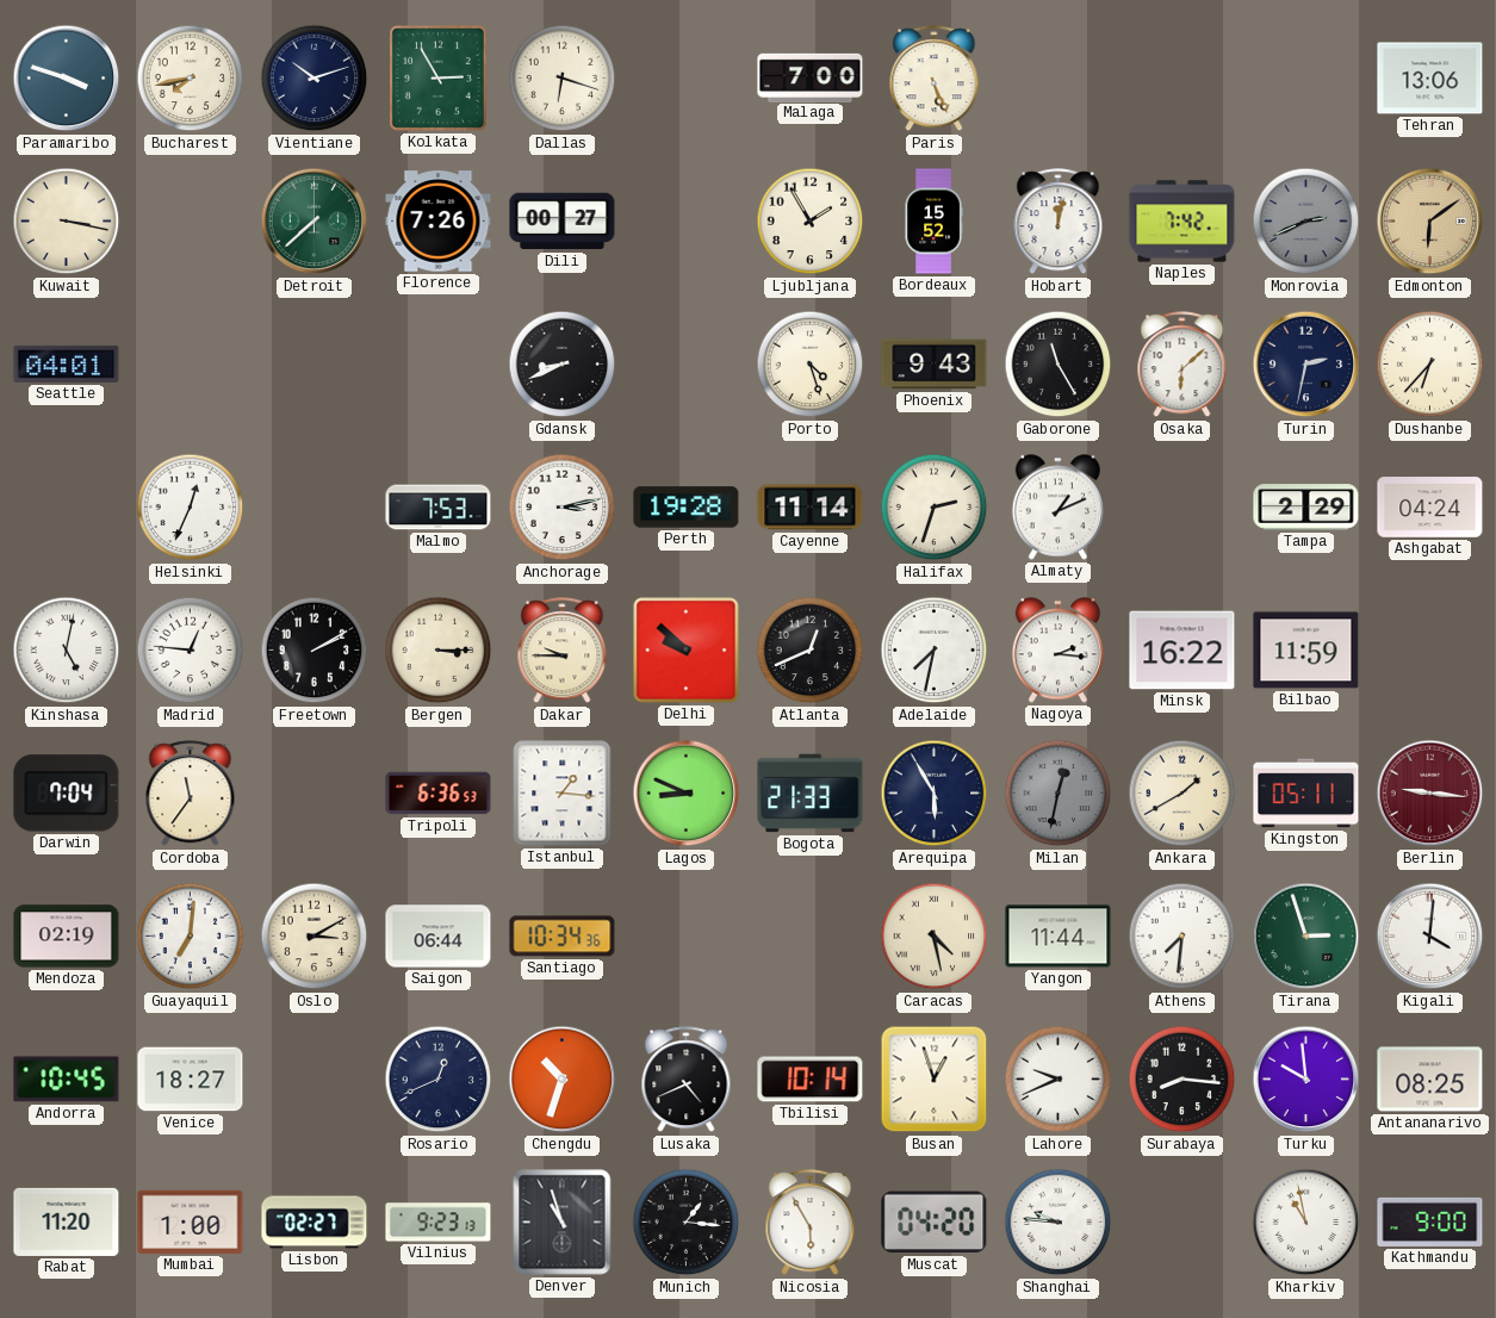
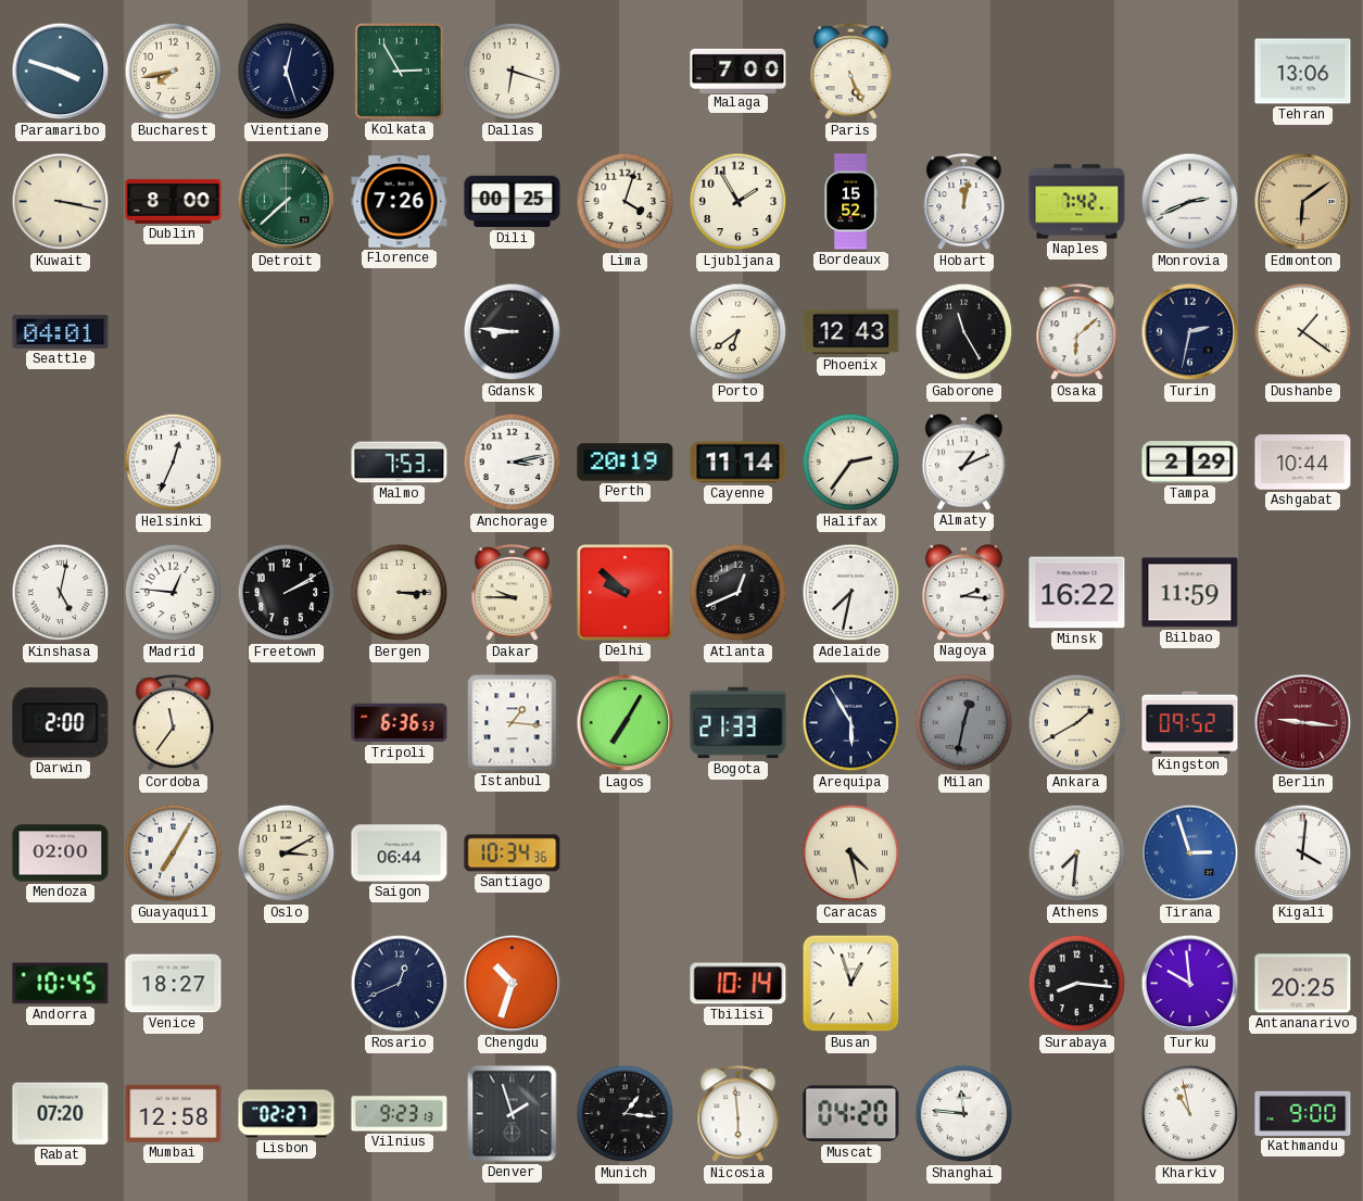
Vientiane: 10:12 -> 12:27
Dublin: none -> 8:00
Dili: 00:27 -> 00:25
Lima: none -> 4:03
Monrovia dial: grey -> white
Gdansk: 8:41 -> 8:46
Porto: 4:27 -> 6:39
Phoenix: 9:43 -> 12:43
Dushanbe: 6:37 -> 1:21
Perth: 19:28 -> 20:19
Halifax: 2:33 -> 2:36
Ashgabat: 04:24 -> 10:44
Darwin: 7:04 -> 2:00
Lagos: 8:49 -> 7:05
Kingston: 05:11 -> 09:52
Mendoza: 02:19 -> 02:00
Guayaquil: 7:01 -> 7:05
Yangon: 11:44 -> none
Tirana dial: green -> blue
Lusaka: 4:41 -> none
Lahore: 9:41 -> none
Antananarivo: 08:25 -> 20:25
Rabat: 11:20 -> 07:20
Mumbai: 1:00 -> 12:58
Denver: 10:57 -> 1:57
Nicosia: 5:55 -> 5:59
Shanghai: 9:46 -> 11:46
